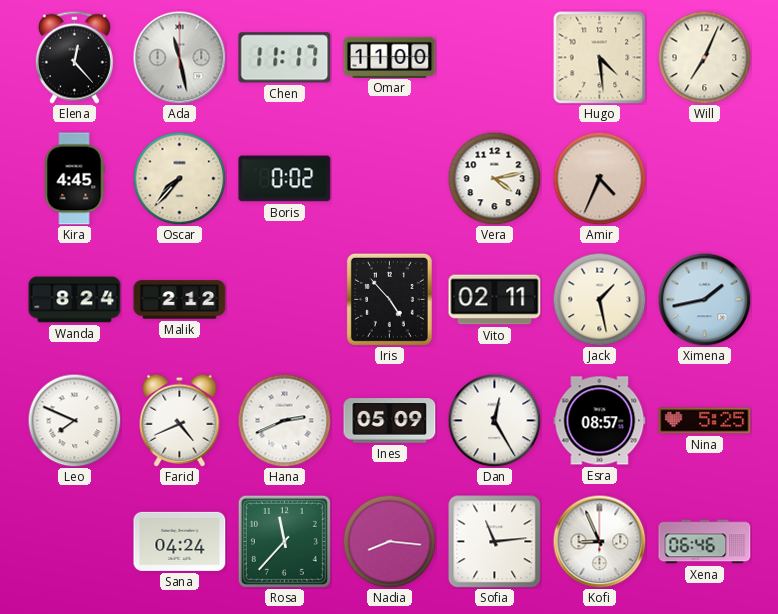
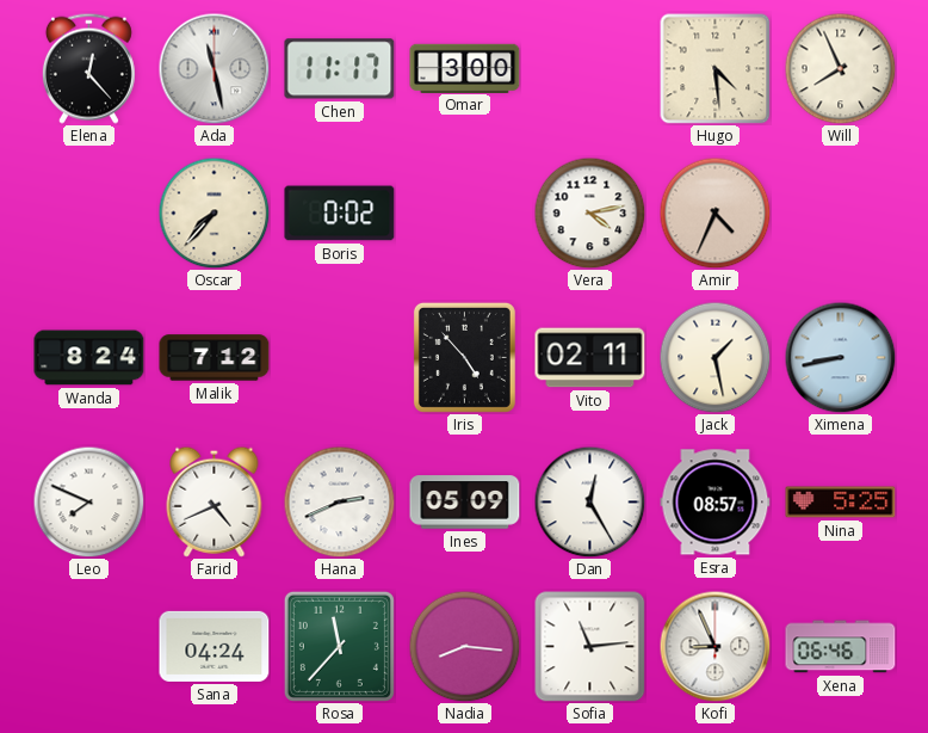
Omar: 11:00 -> 3:00
Will: 7:04 -> 7:56
Kira: 4:45 -> none
Malik: 2:12 -> 7:12
Ximena: 1:43 -> 8:43
